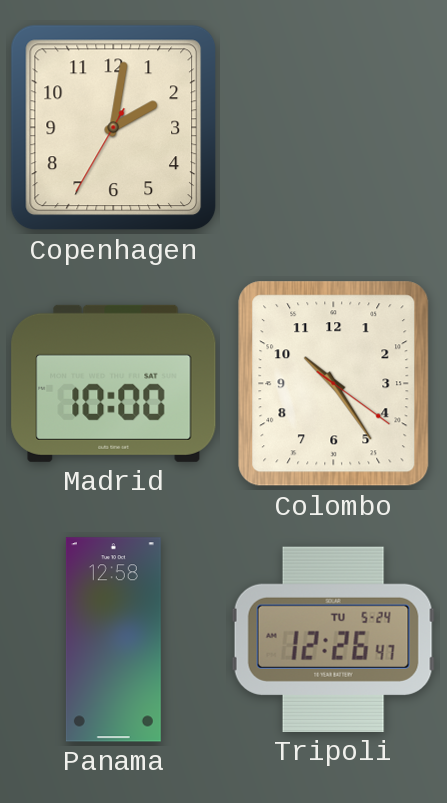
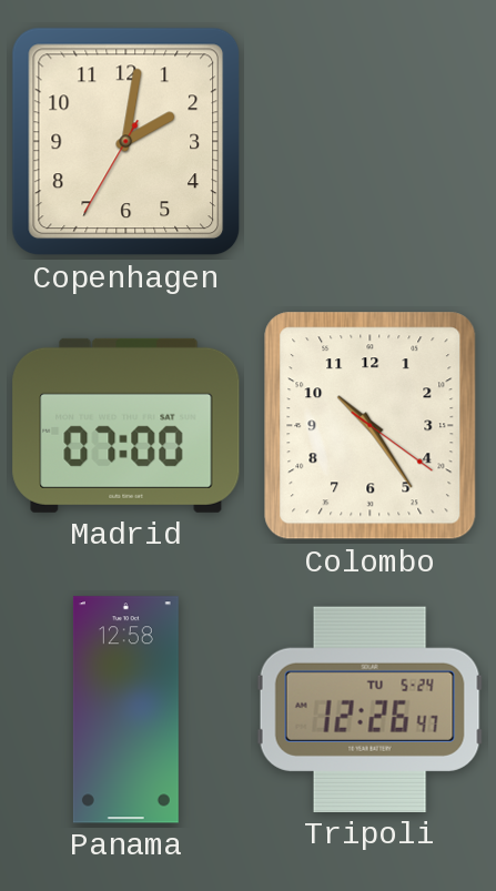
Madrid: 10:00 -> 07:00
